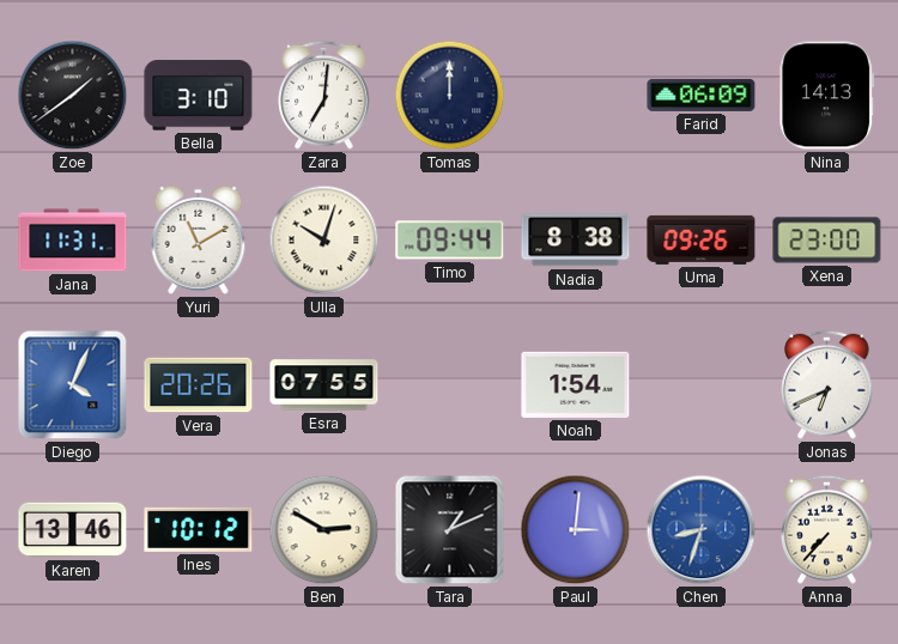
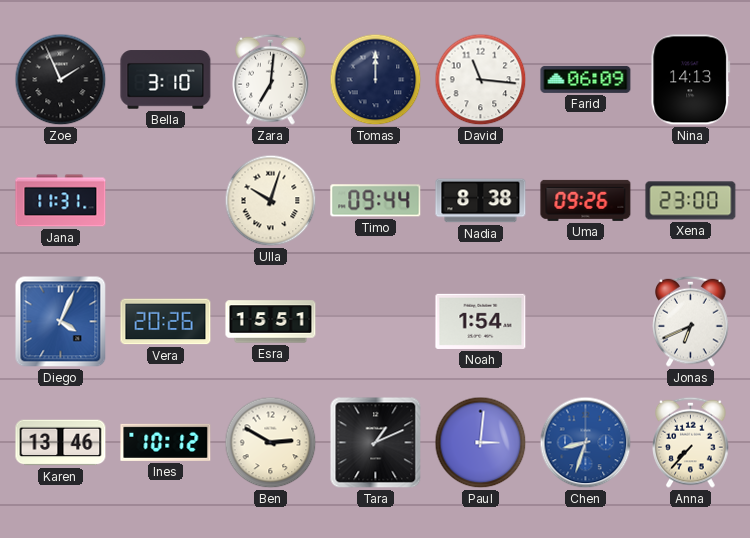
Zoe: 1:39 -> 1:56
David: none -> 11:16
Yuri: 11:10 -> none
Esra: 07:55 -> 15:51
